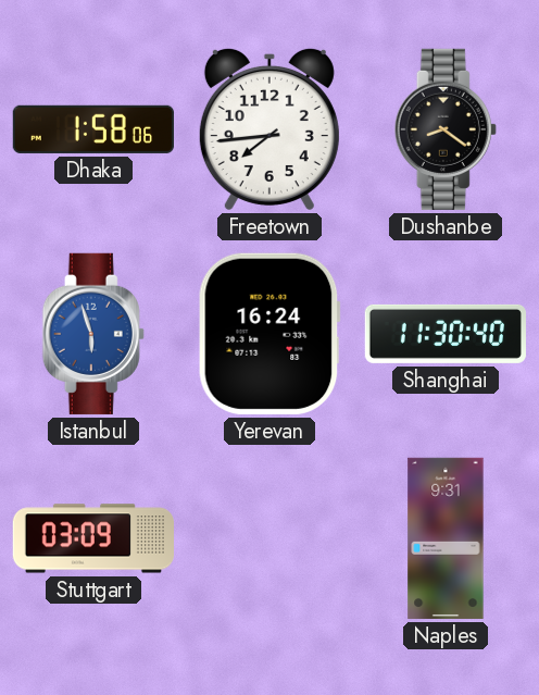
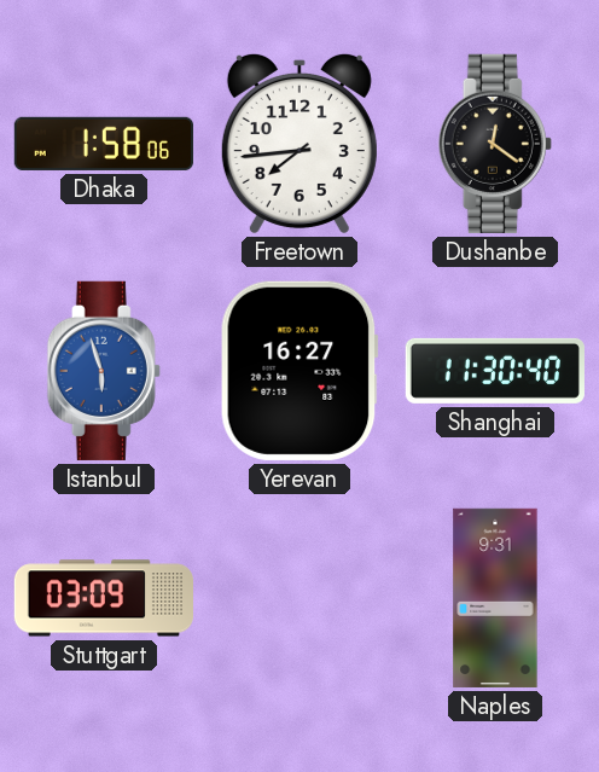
Dushanbe: 8:21 -> 12:21
Yerevan: 16:24 -> 16:27
